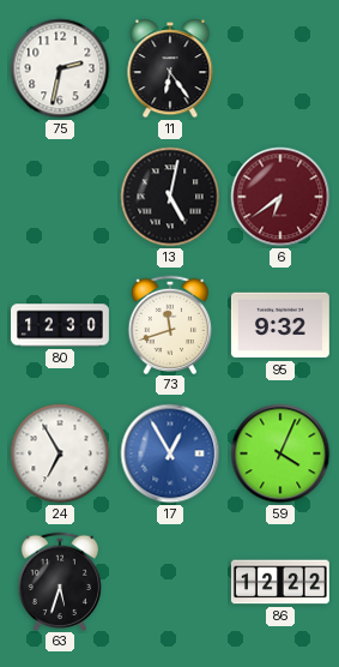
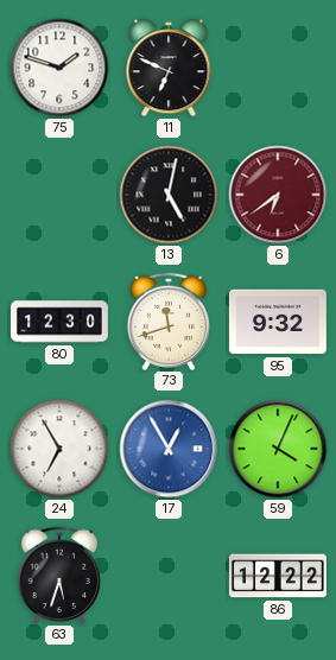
75: 2:32 -> 1:48
11: 6:24 -> 6:49
